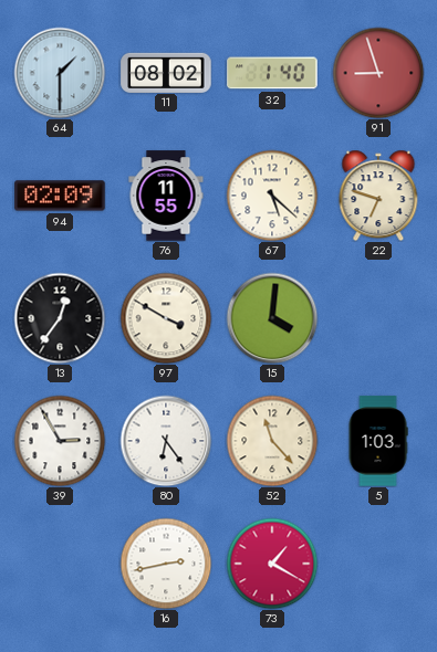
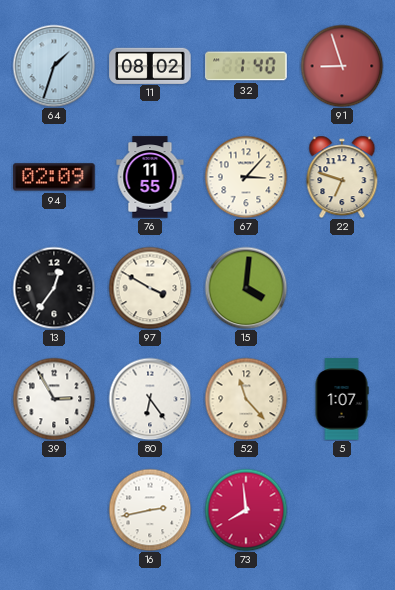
64: 1:30 -> 1:33
67: 5:22 -> 3:07
5: 1:03 -> 1:07
73: 1:20 -> 7:59
